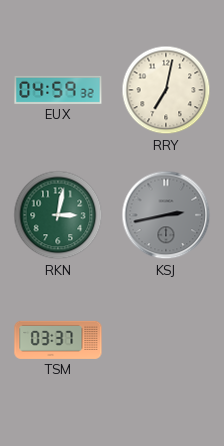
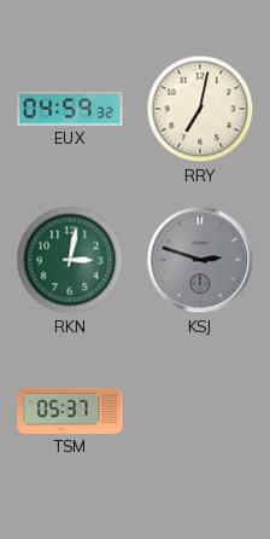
KSJ: 2:43 -> 2:48
TSM: 03:37 -> 05:37
